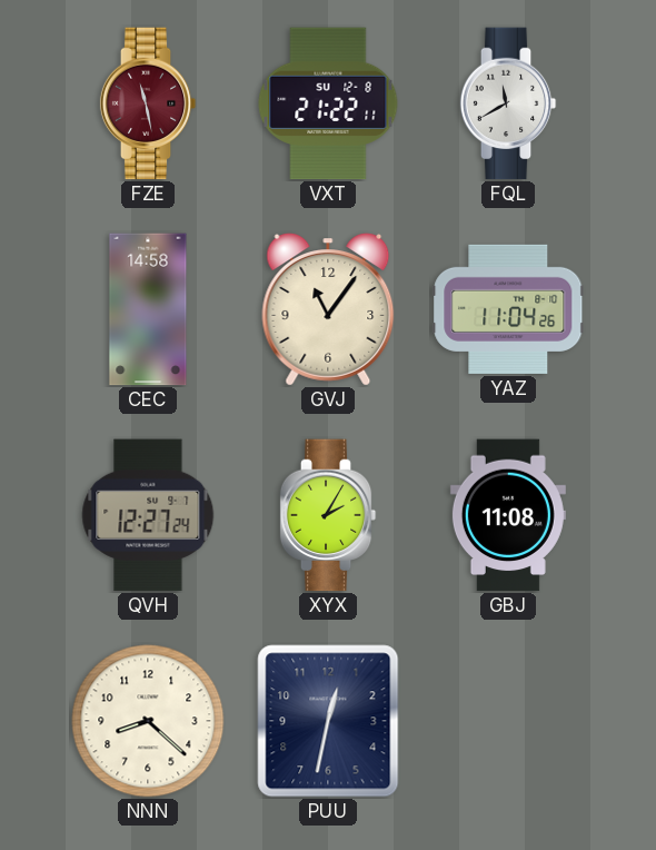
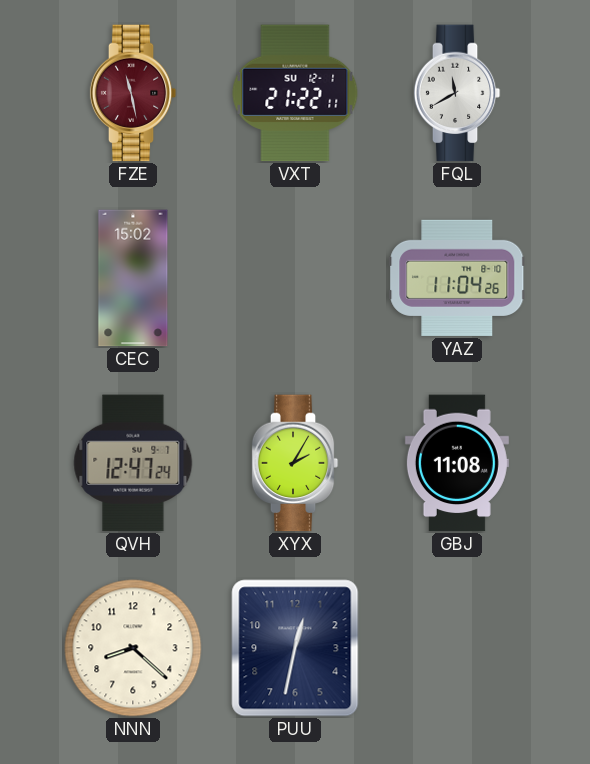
VXT date: SU 12-8 -> SU 12-1
CEC: 14:58 -> 15:02
GVJ: 11:06 -> none
QVH: 12:27 -> 12:47
